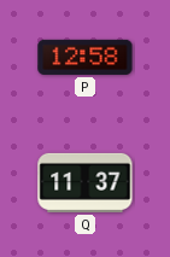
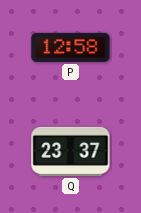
Q: 11:37 -> 23:37
